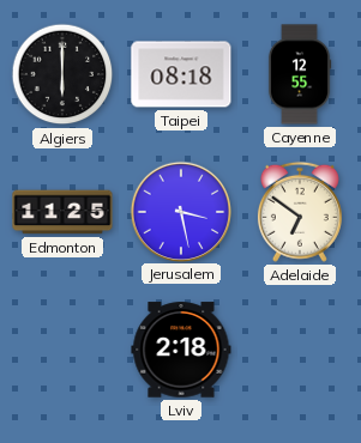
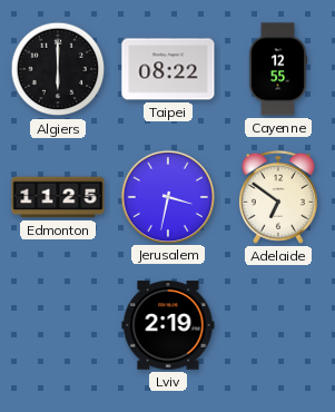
Taipei: 08:18 -> 08:22
Jerusalem: 3:28 -> 3:32
Lviv: 2:18 -> 2:19
